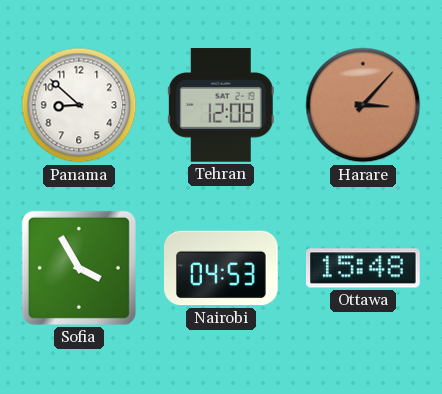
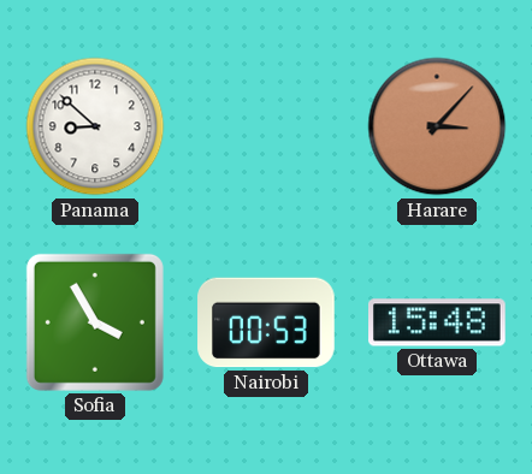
Tehran: 12:08 -> none
Nairobi: 04:53 -> 00:53
